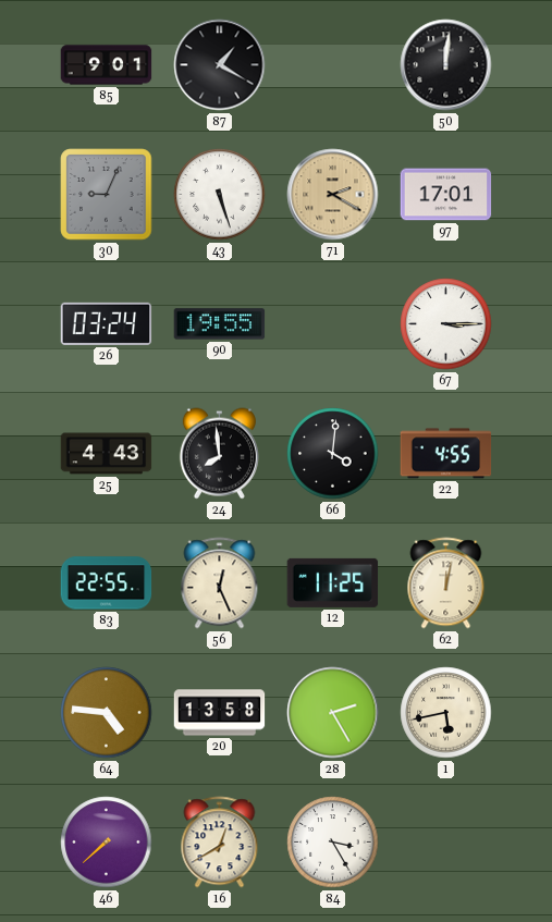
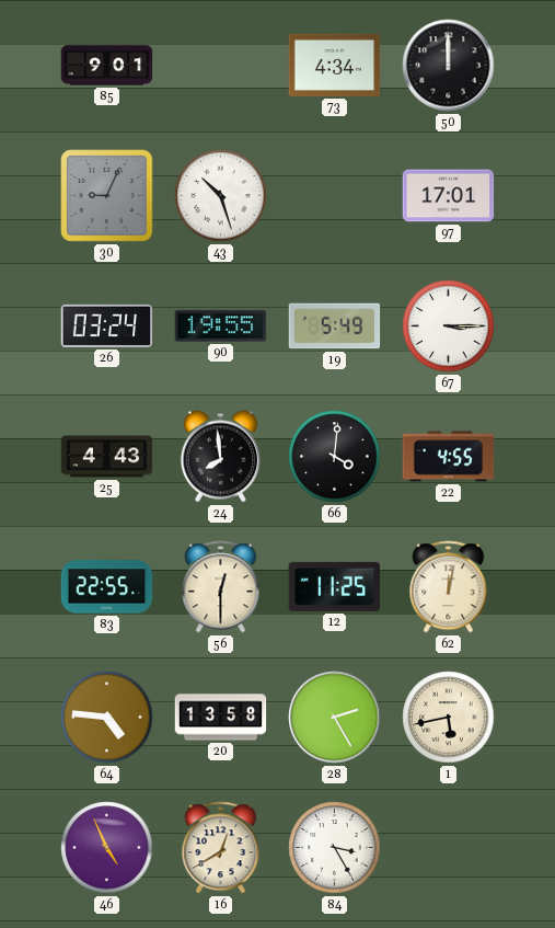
87: 1:20 -> none
73: none -> 4:34
50: 12:01 -> 12:00
43: 5:27 -> 10:27
71: 2:20 -> none
19: none -> 5:49
56: 12:26 -> 12:30
46: 7:38 -> 4:56
